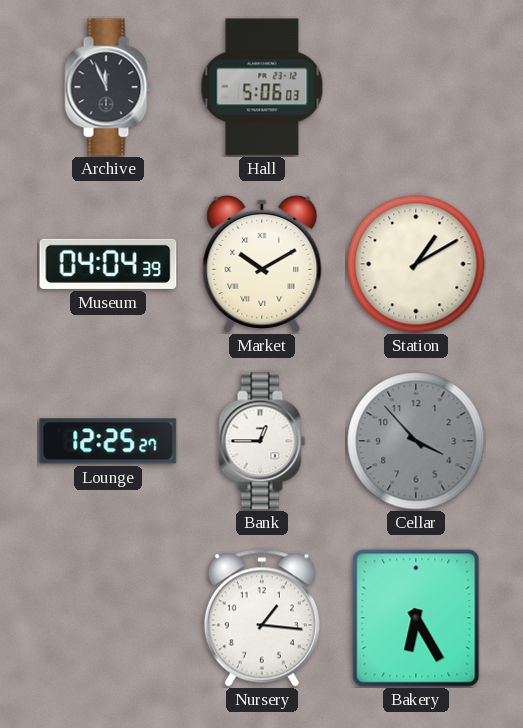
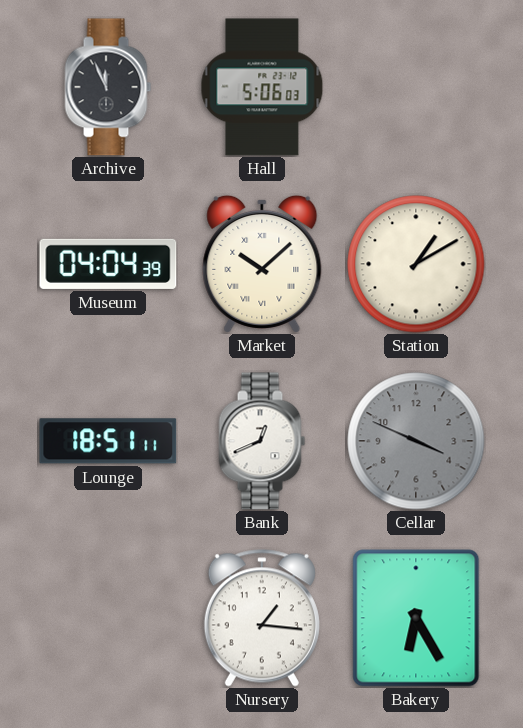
Market: 10:10 -> 10:08
Lounge: 12:25 -> 18:51
Bank: 12:45 -> 12:41
Cellar: 3:53 -> 3:49
